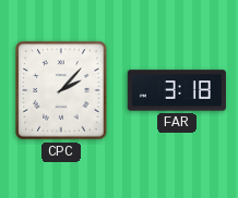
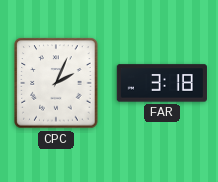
CPC: 2:07 -> 2:04
